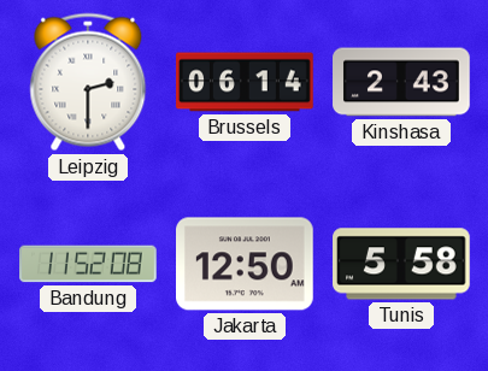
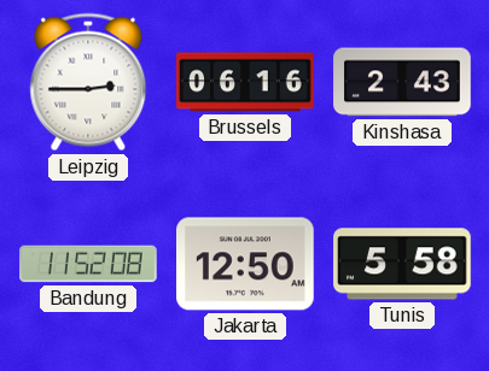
Leipzig: 2:30 -> 2:45
Brussels: 06:14 -> 06:16
